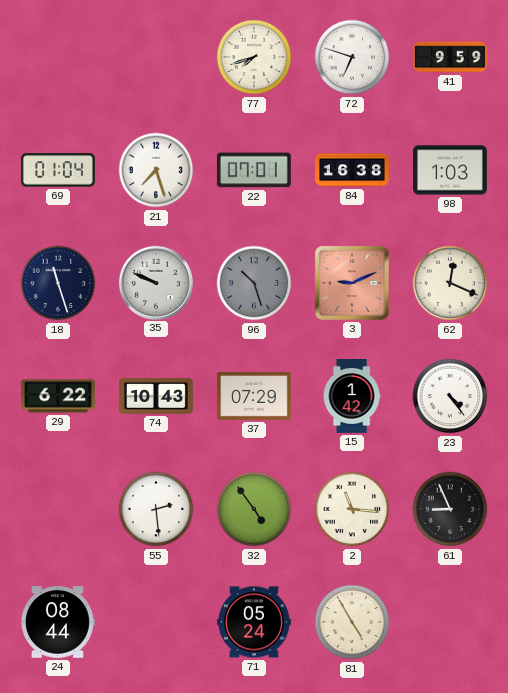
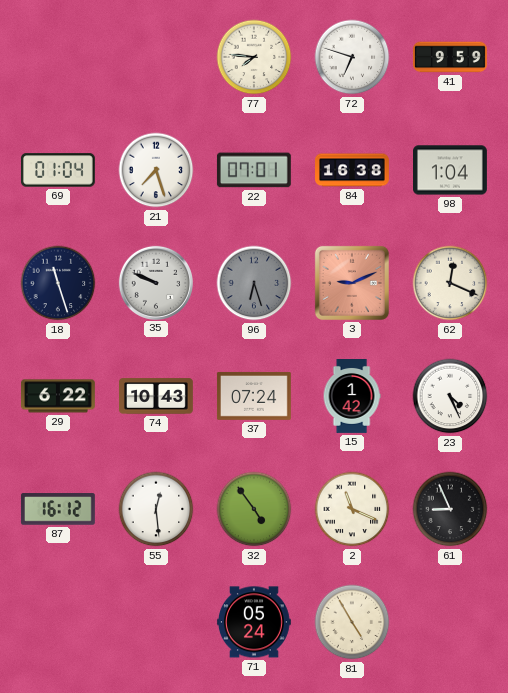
77: 7:42 -> 7:46
98: 1:03 -> 1:04
96: 10:27 -> 6:27
37: 07:29 -> 07:24
23: 4:24 -> 4:26
87: none -> 16:12
55: 2:29 -> 12:29
2: 11:16 -> 11:19
24: 08:44 -> none
